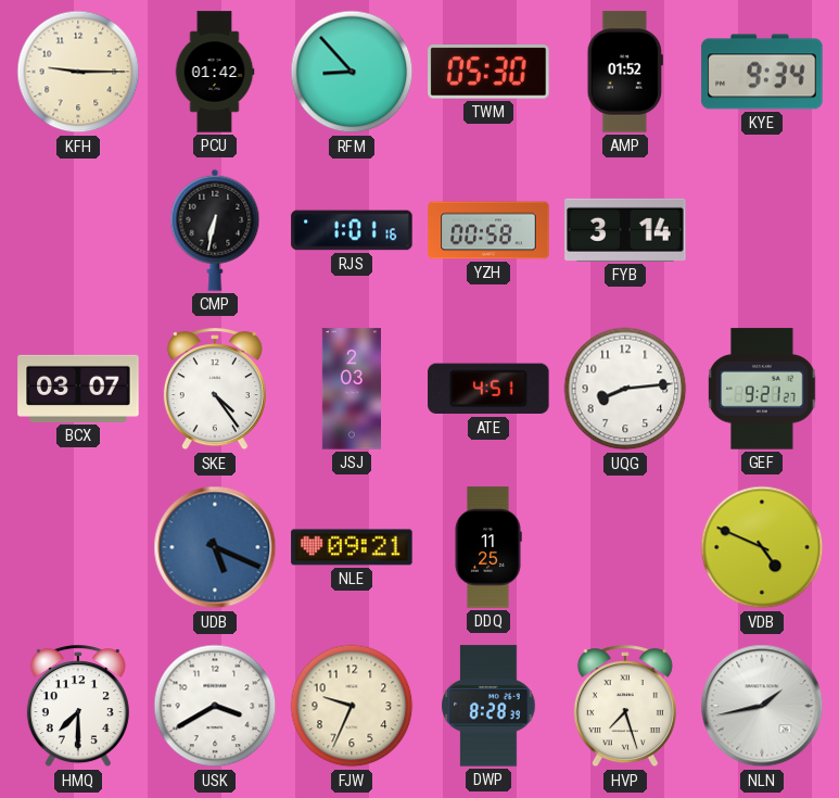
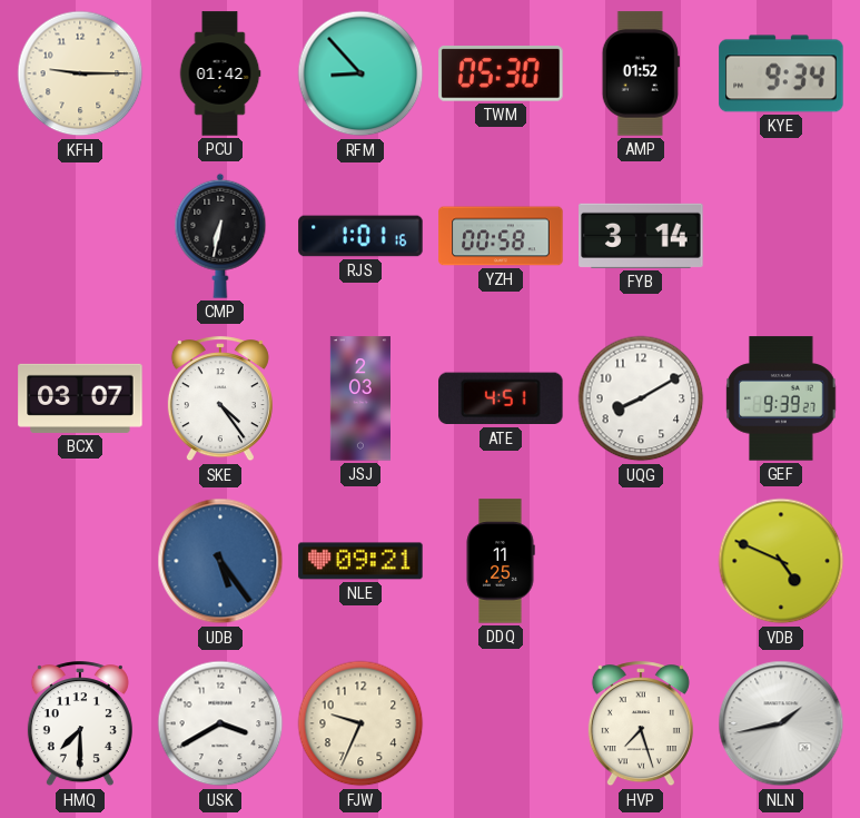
UQG: 8:14 -> 8:10
GEF: 9:21 -> 9:39
UDB: 5:19 -> 5:24
DWP: 8:28 -> none
